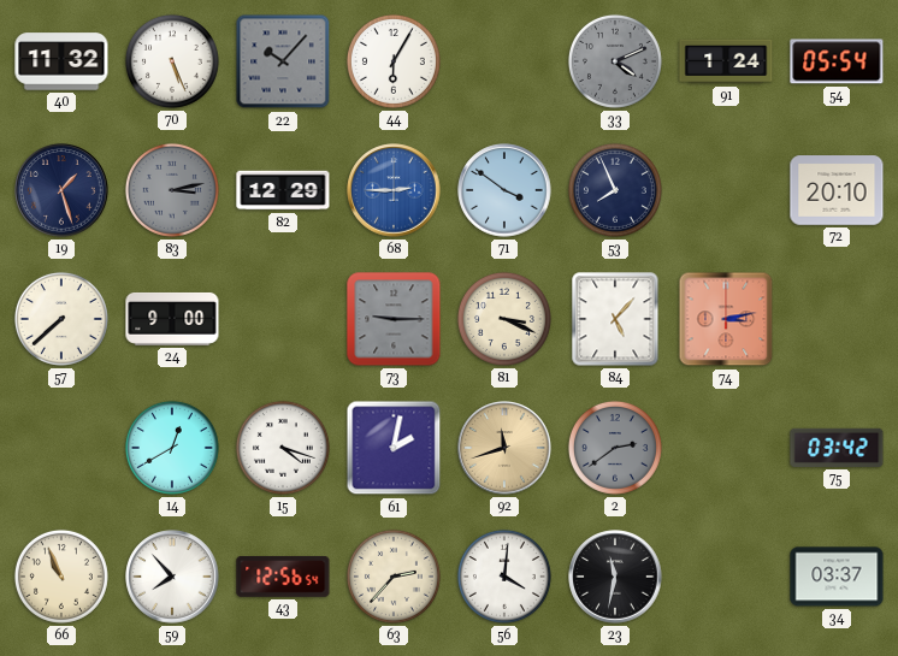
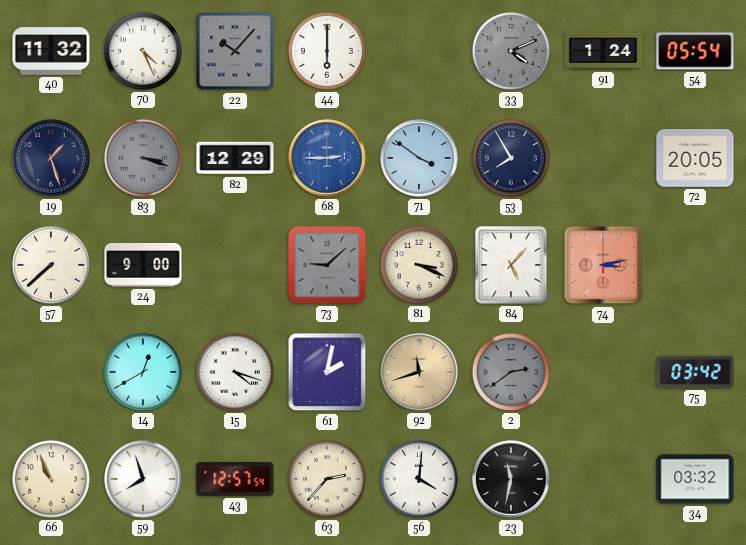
70: 5:26 -> 4:26
44: 6:05 -> 6:00
83: 3:13 -> 3:18
53: 7:56 -> 7:55
72: 20:10 -> 20:05
73: 9:15 -> 9:08
59: 7:53 -> 7:57
43: 12:56 -> 12:57
34: 03:37 -> 03:32
